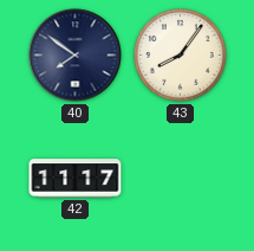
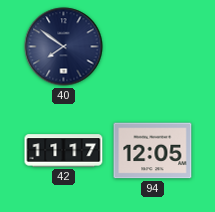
43: 8:06 -> none
94: none -> 12:05
